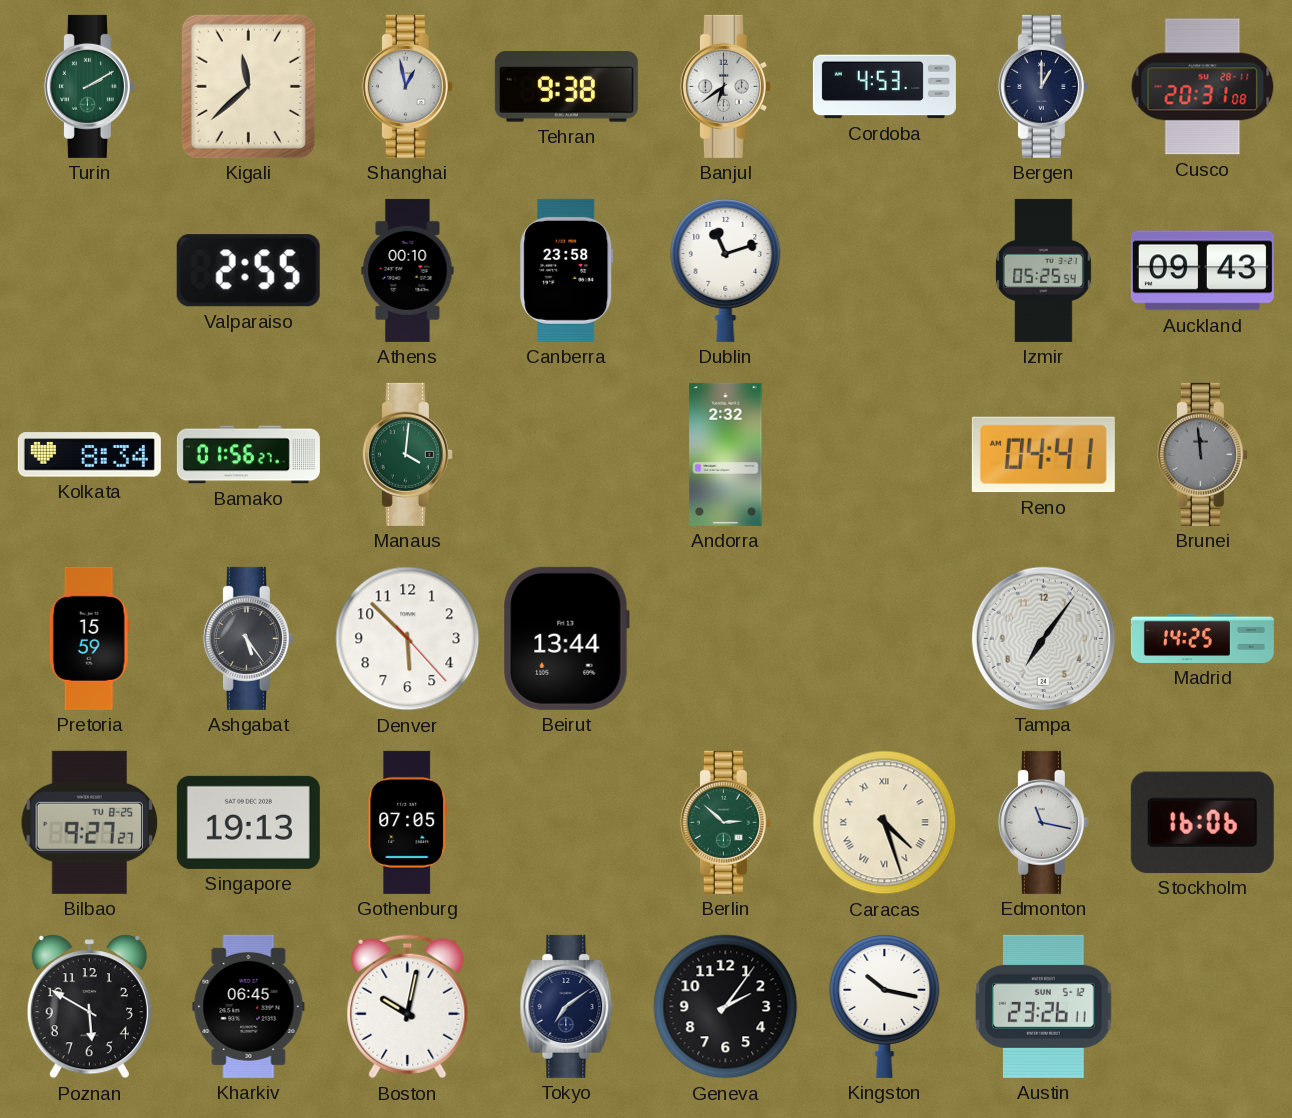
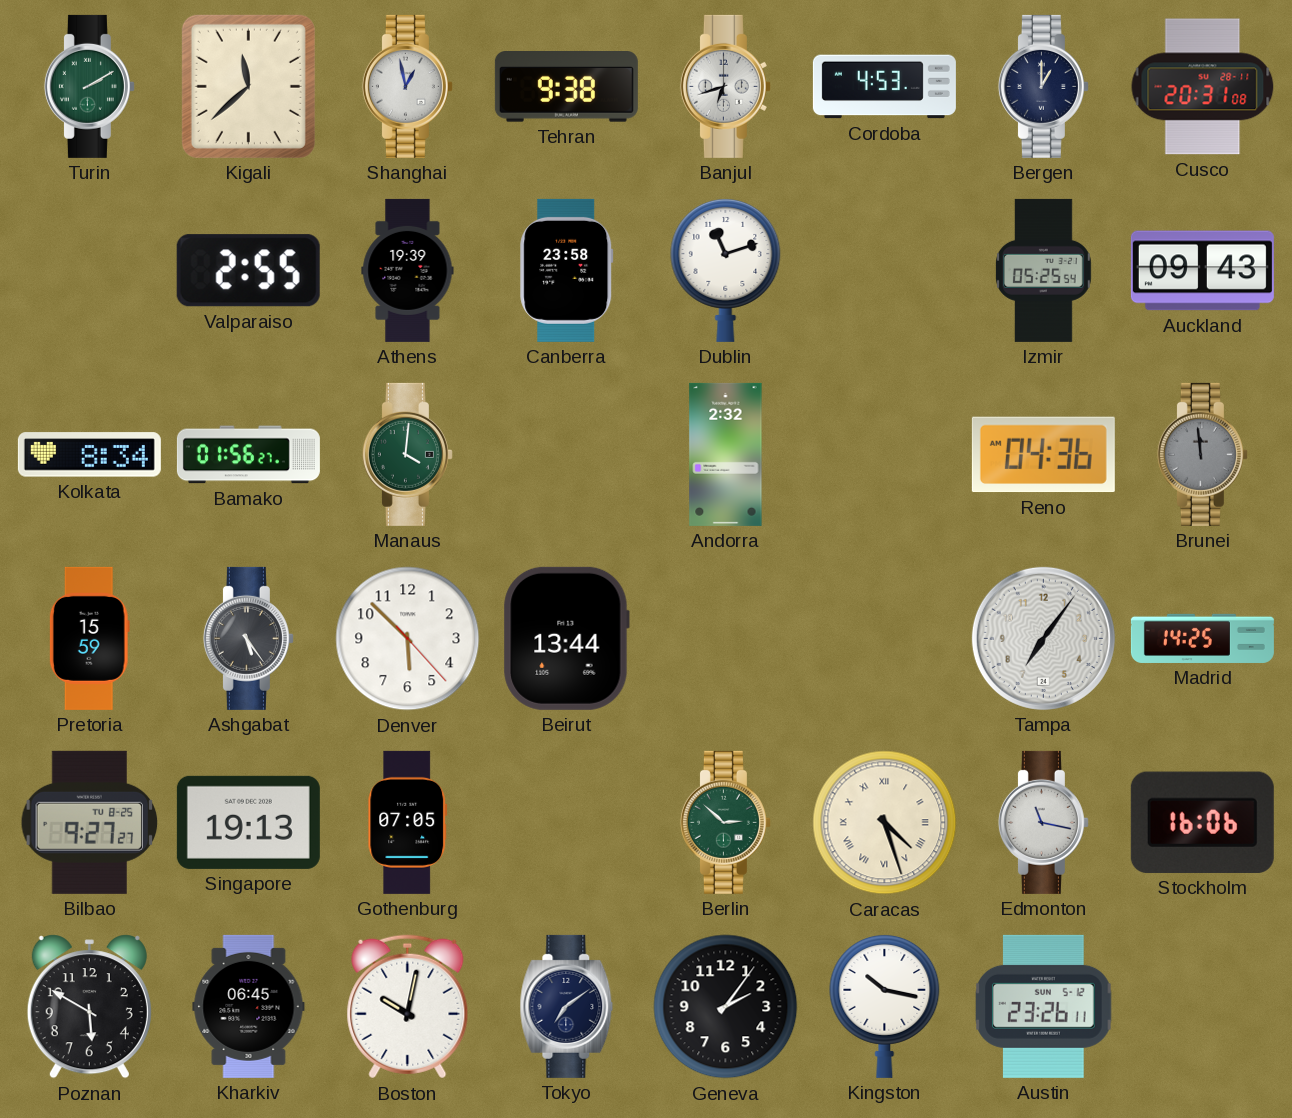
Banjul: 6:39 -> 6:42
Athens: 00:10 -> 19:39
Reno: 04:41 -> 04:36
